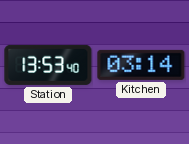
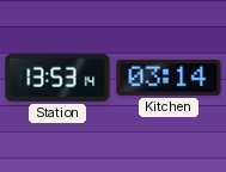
Station: 13:53:40 -> 13:53:14
